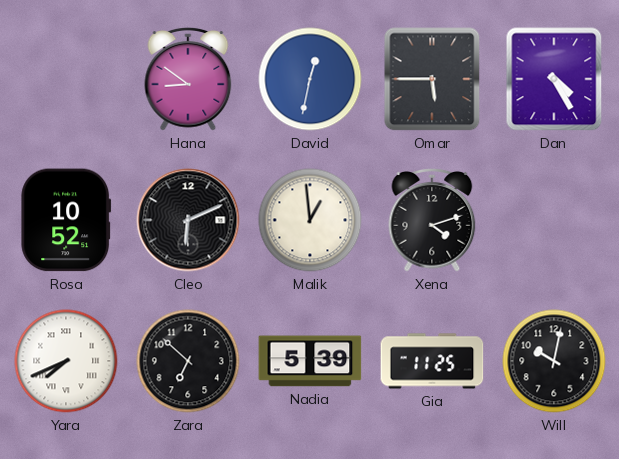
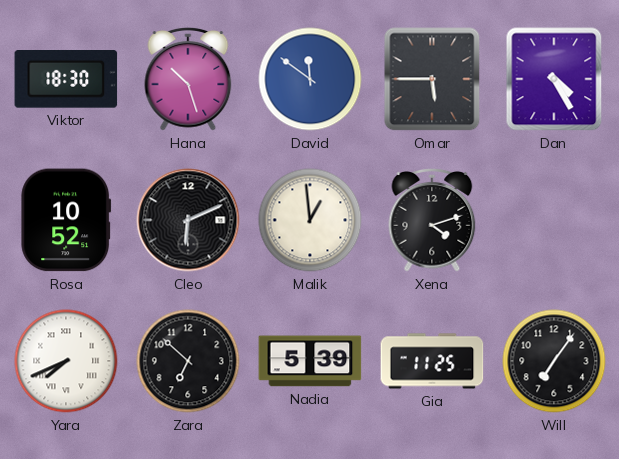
Viktor: none -> 18:30
Hana: 8:51 -> 10:27
David: 12:32 -> 11:51
Will: 10:02 -> 7:06
